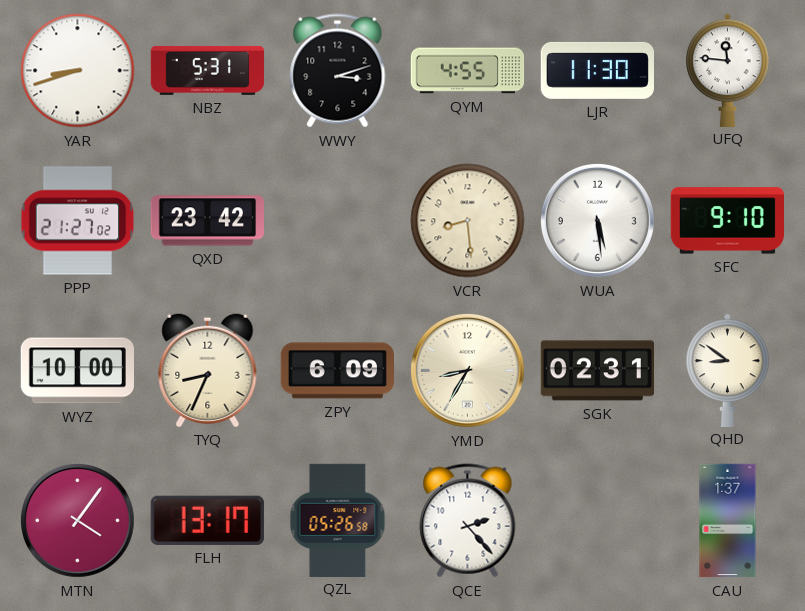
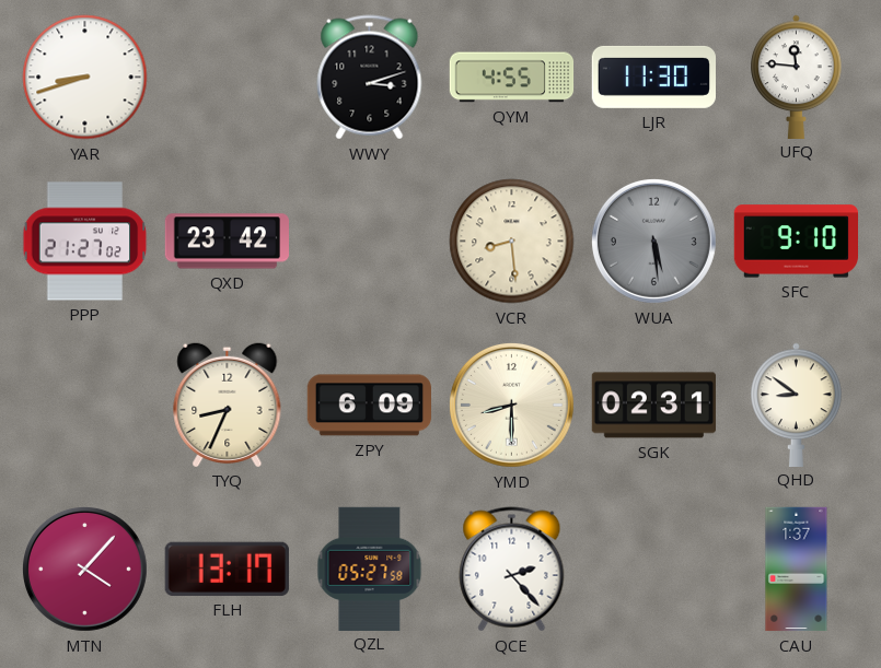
NBZ: 5:31 -> none
WUA dial: white -> grey
WYZ: 10:00 -> none
YMD: 8:35 -> 8:30
MTN: 4:06 -> 4:07
QZL: 05:26 -> 05:27
